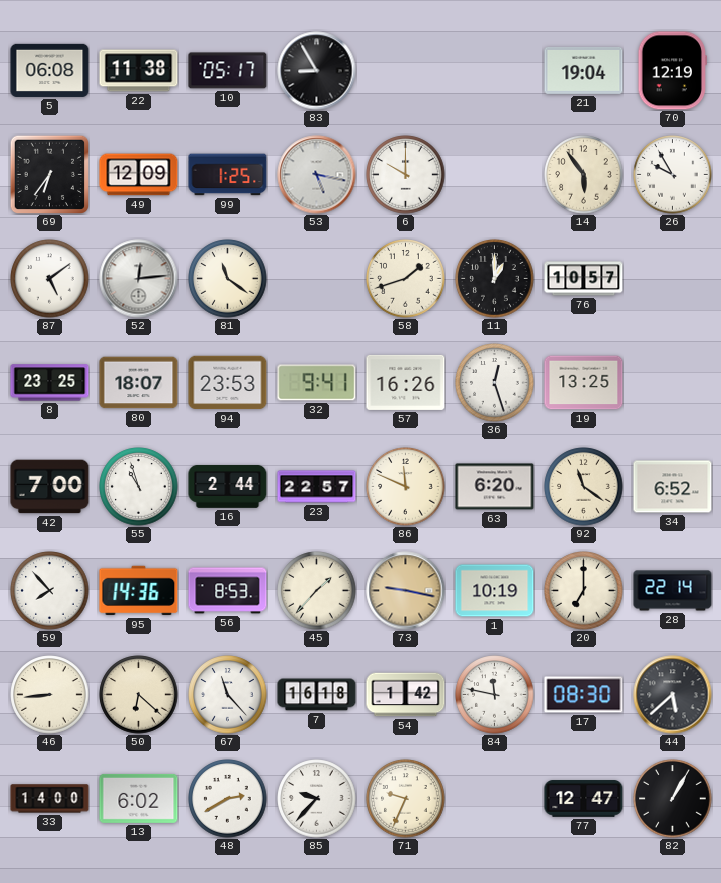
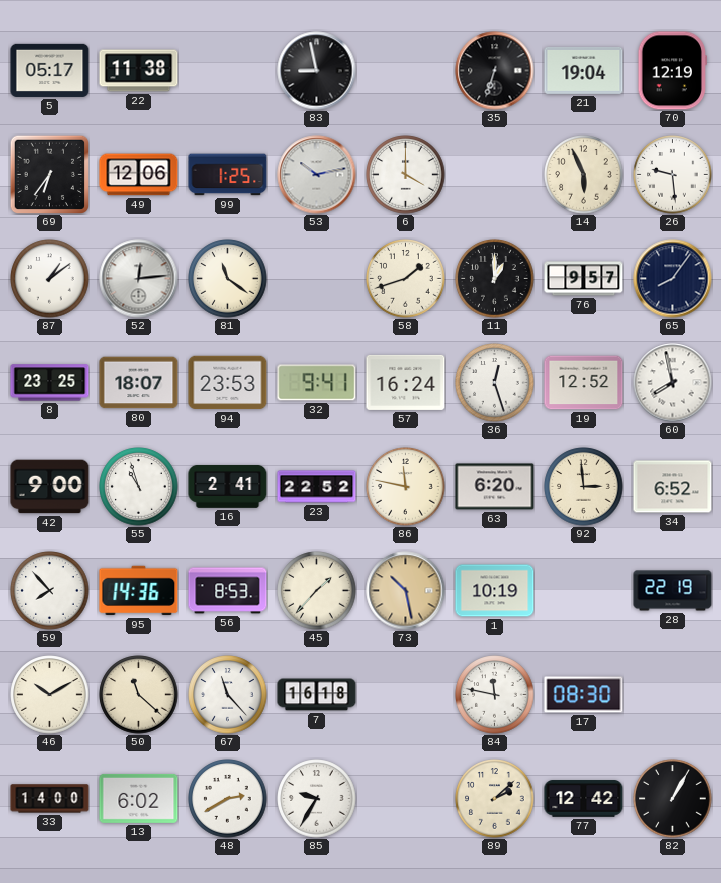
5: 06:08 -> 05:17
10: 05:17 -> none
83: 8:55 -> 8:58
35: none -> 6:33
49: 12:09 -> 12:06
53: 5:17 -> 10:13
6: 10:00 -> 4:00
14: 5:54 -> 5:56
26: 9:55 -> 9:29
87: 5:09 -> 1:09
76: 10:57 -> 9:57
65: none -> 8:06
57: 16:26 -> 16:24
19: 13:25 -> 12:52
60: none -> 7:58
42: 7:00 -> 9:00
16: 2:44 -> 2:41
23: 22:57 -> 22:52
86: 11:49 -> 11:47
92: 11:21 -> 2:59
73: 9:17 -> 10:28
20: 7:00 -> none
28: 22:14 -> 22:19
46: 8:44 -> 10:10
50: 6:22 -> 11:22
54: 1:42 -> none
44: 5:38 -> none
85: 9:37 -> 9:35
71: 9:34 -> none
89: none -> 2:08
77: 12:47 -> 12:42
